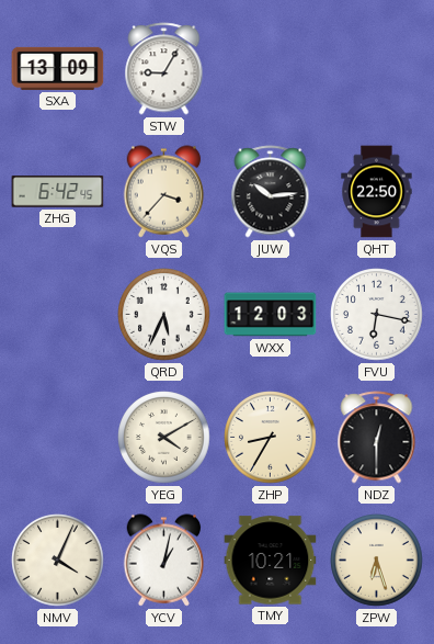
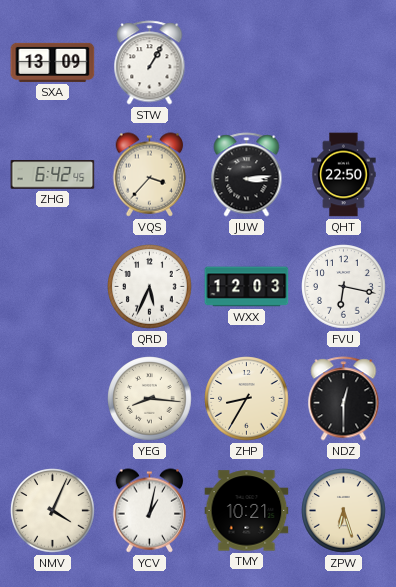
STW: 9:05 -> 1:05
JUW: 10:14 -> 3:14
YEG: 4:10 -> 8:16
